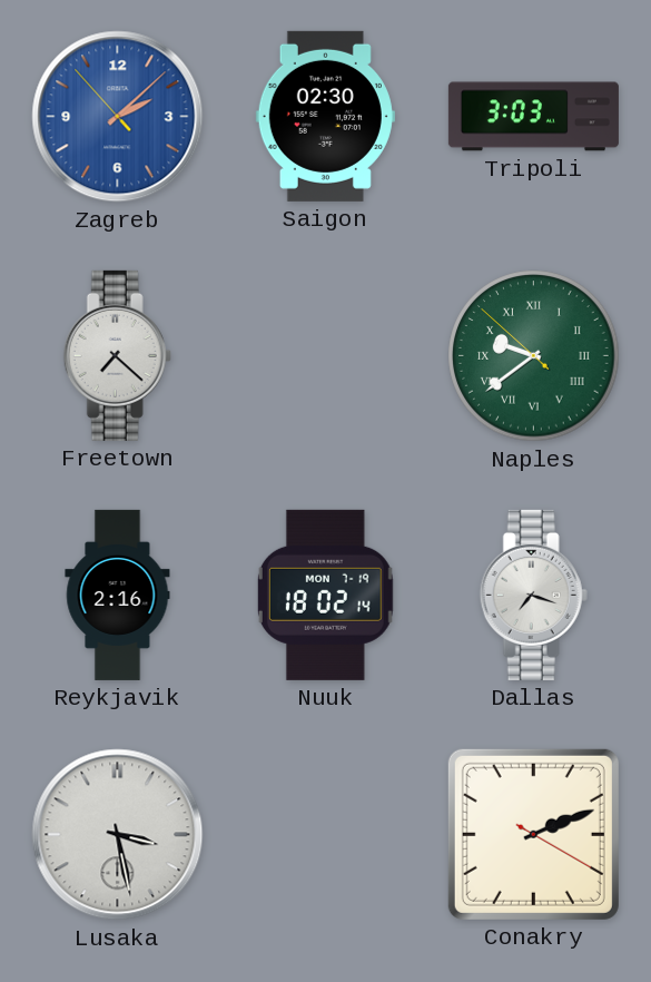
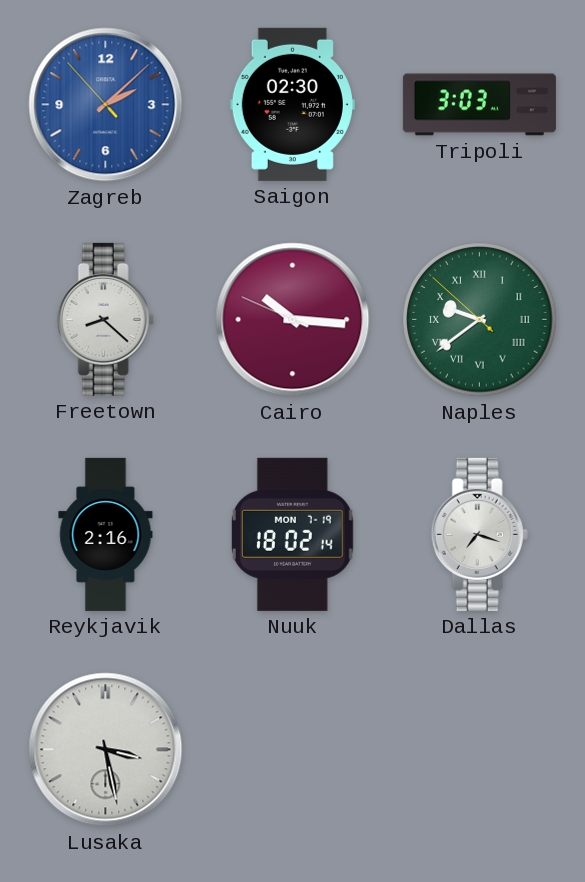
Freetown: 7:22 -> 8:22
Cairo: none -> 10:15
Conakry: 2:11 -> none
